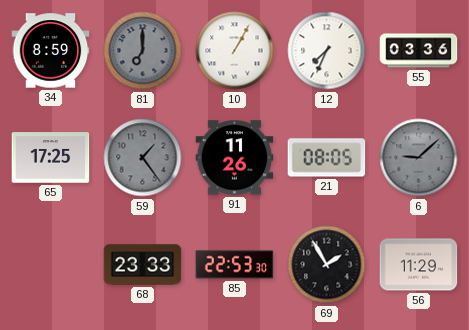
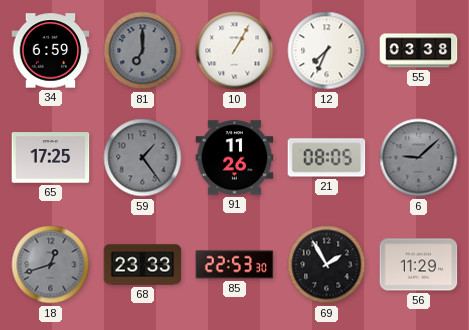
34: 8:59 -> 6:59
55: 03:36 -> 03:38
18: none -> 12:42
